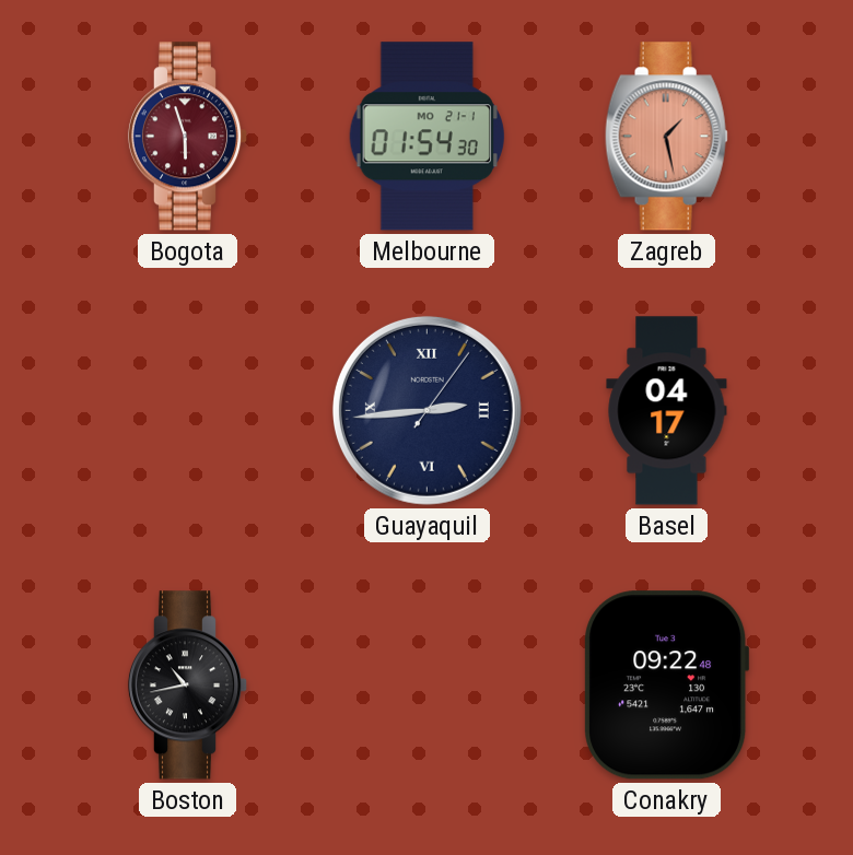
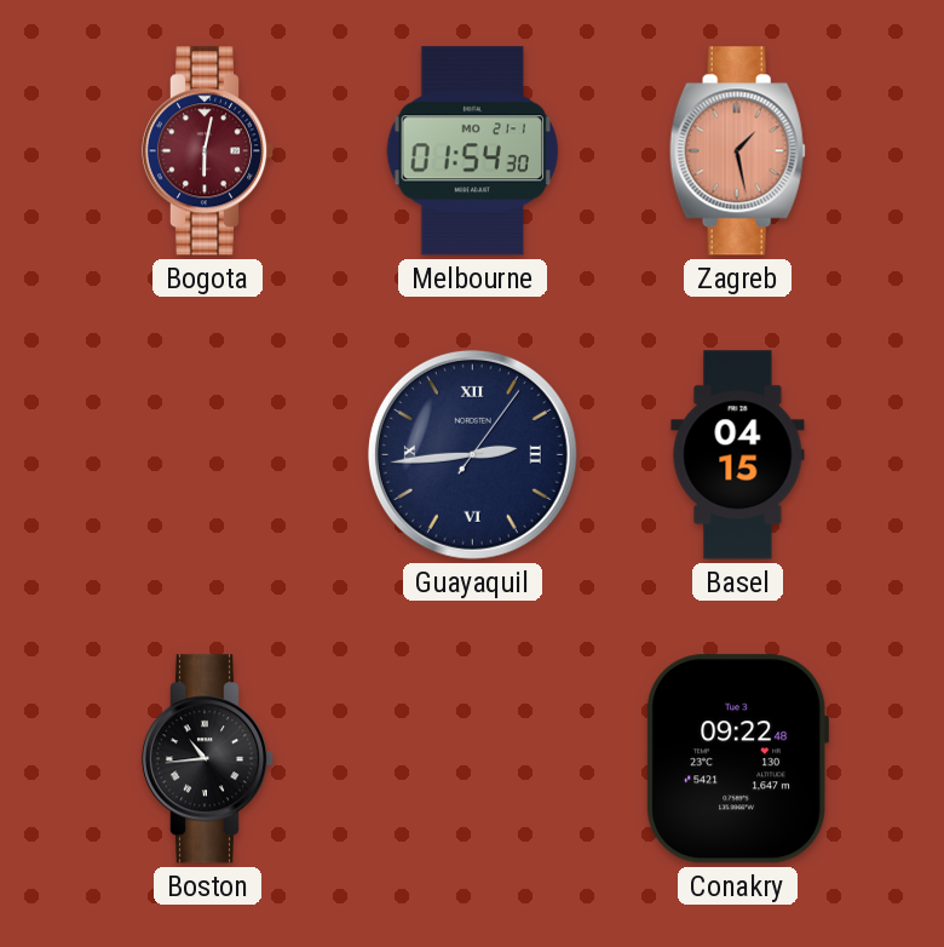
Bogota: 5:57 -> 6:02
Basel: 04:17 -> 04:15
Boston: 10:43 -> 10:44
